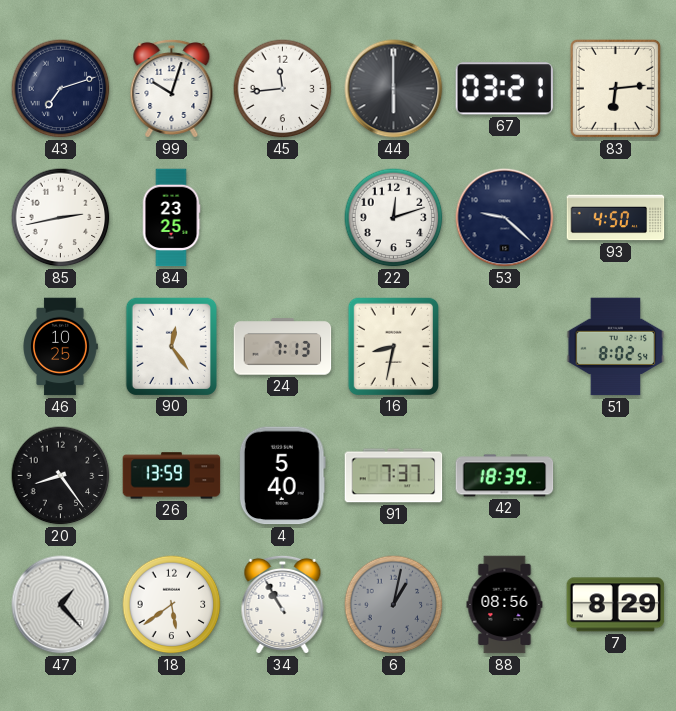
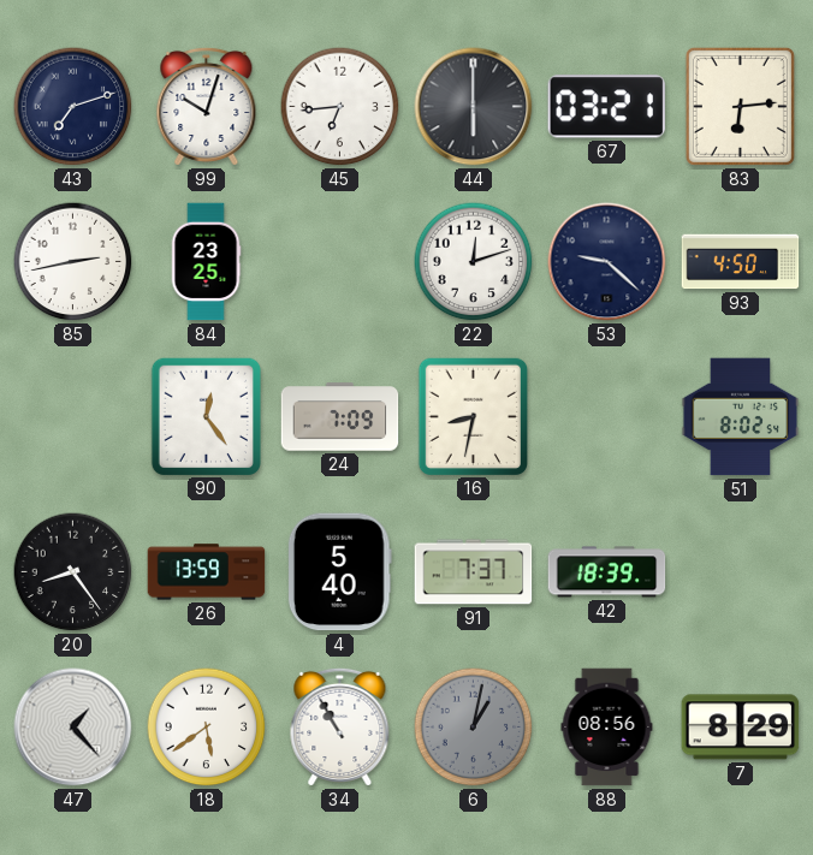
45: 11:44 -> 6:44
46: 10:25 -> none
24: 7:13 -> 7:09
